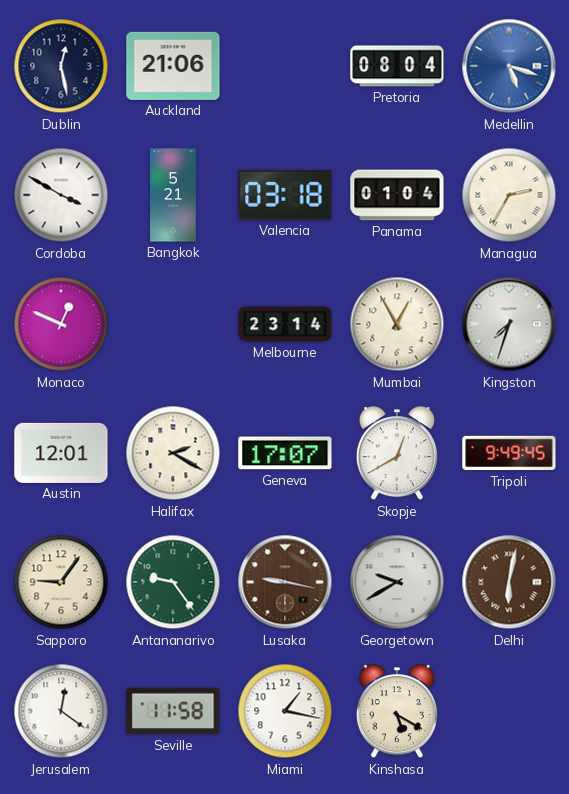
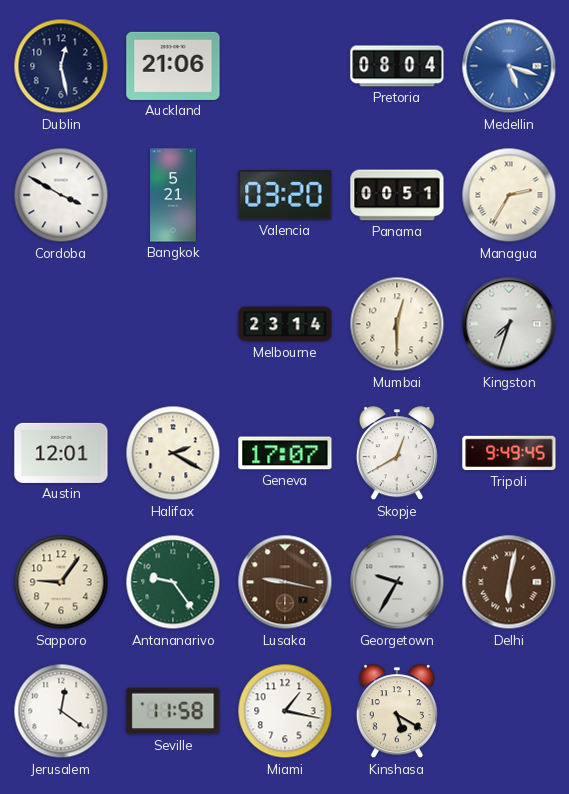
Valencia: 03:18 -> 03:20
Panama: 01:04 -> 00:51
Monaco: 12:49 -> none
Mumbai: 12:55 -> 12:30
Georgetown: 9:40 -> 9:35
